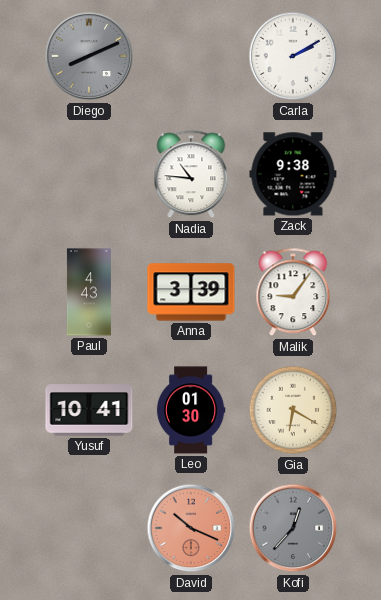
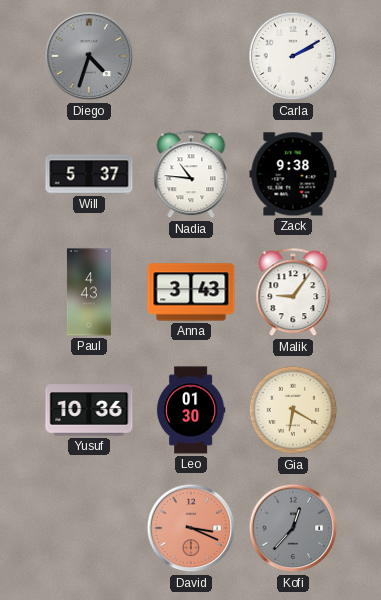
Diego: 8:11 -> 4:33
Will: none -> 5:37
Anna: 3:39 -> 3:43
Yusuf: 10:41 -> 10:36
David: 10:19 -> 3:19
